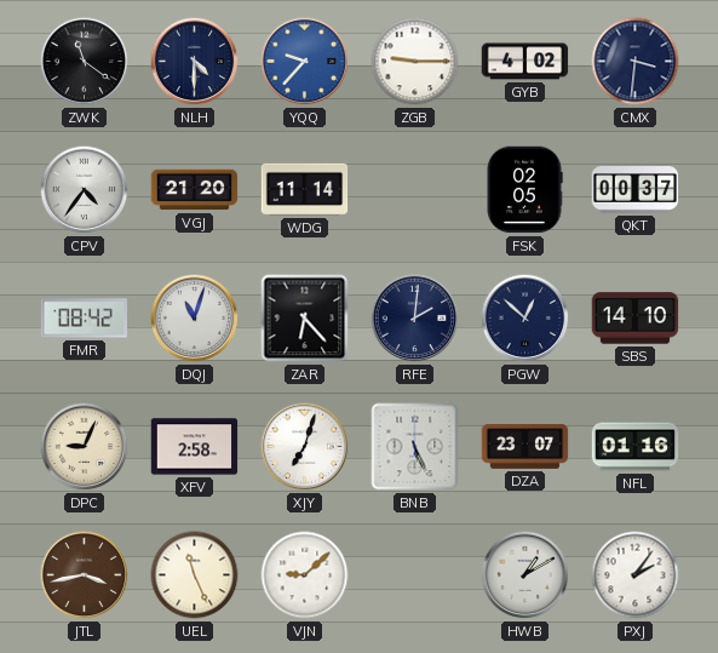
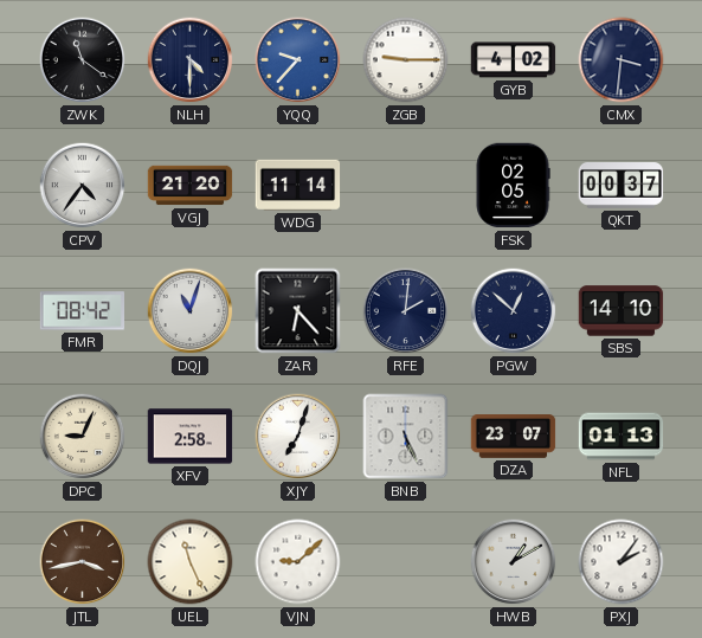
NFL: 01:16 -> 01:13
